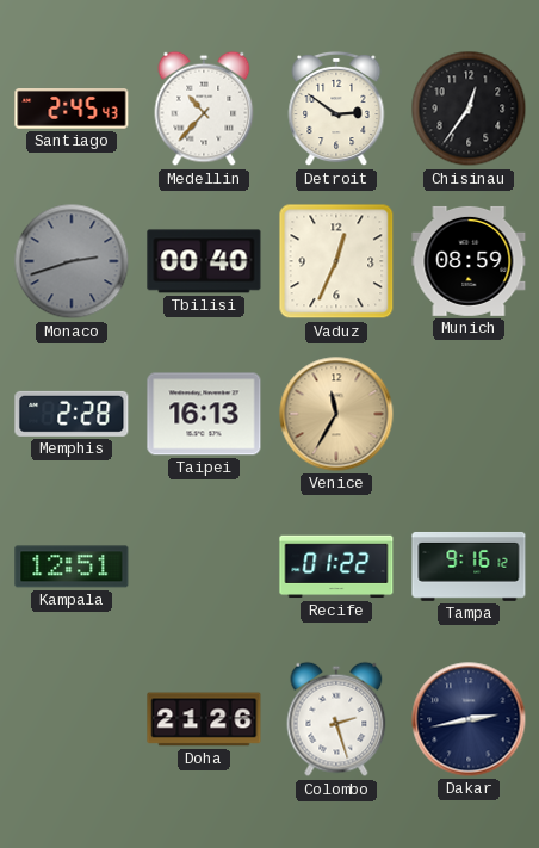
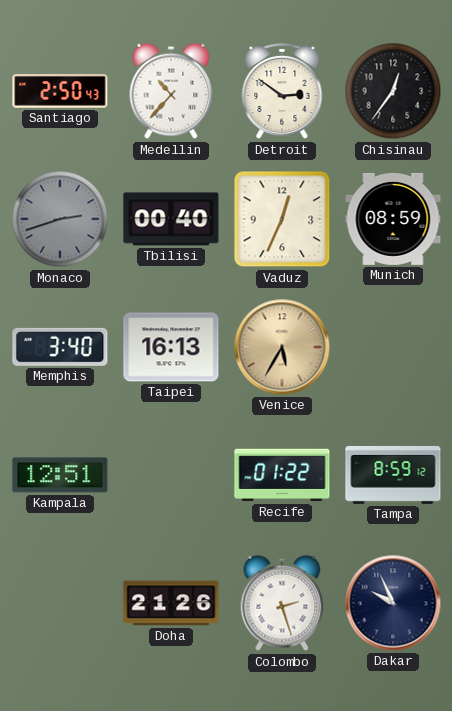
Santiago: 2:45 -> 2:50
Memphis: 2:28 -> 3:40
Venice: 11:35 -> 5:35
Tampa: 9:16 -> 8:59
Dakar: 2:43 -> 9:56
